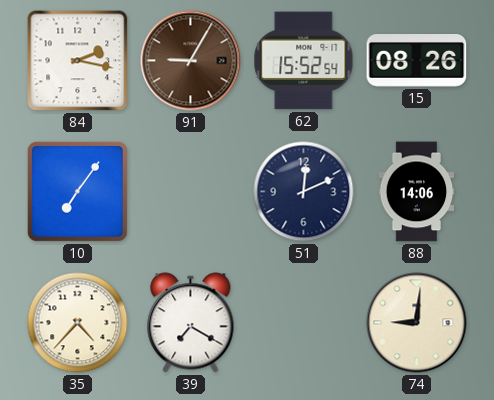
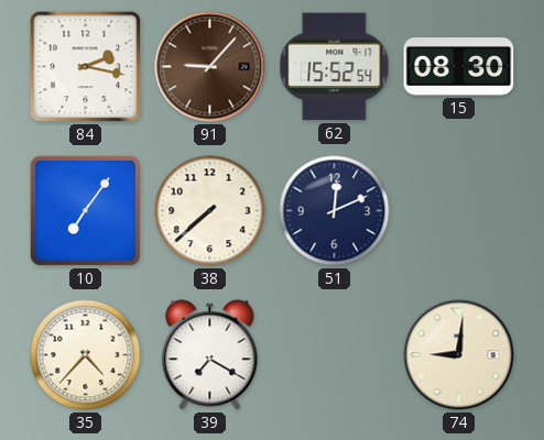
91: 9:05 -> 9:07
15: 08:26 -> 08:30
38: none -> 7:38
88: 14:06 -> none
